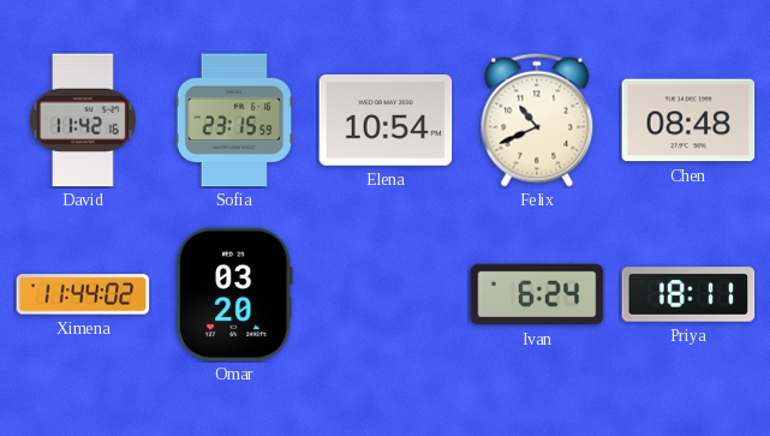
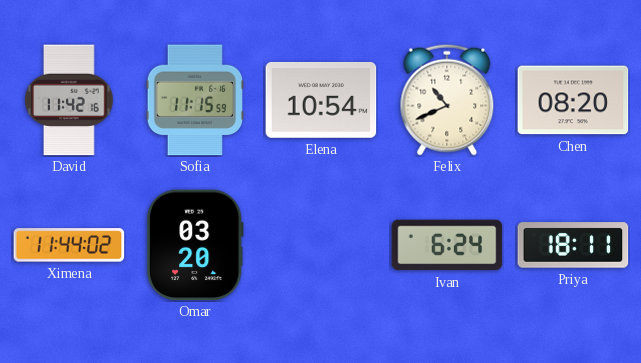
Sofia: 23:15 -> 11:15
Chen: 08:48 -> 08:20
